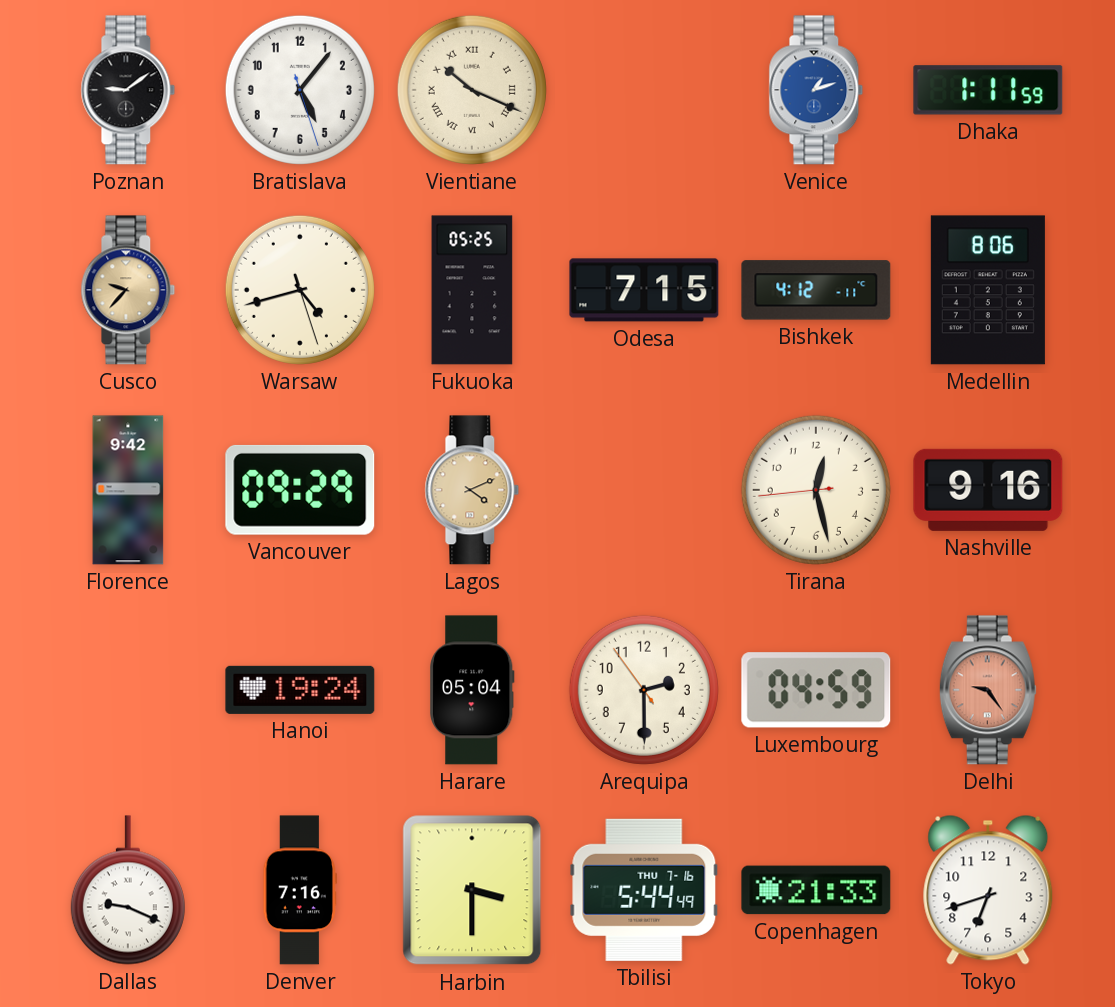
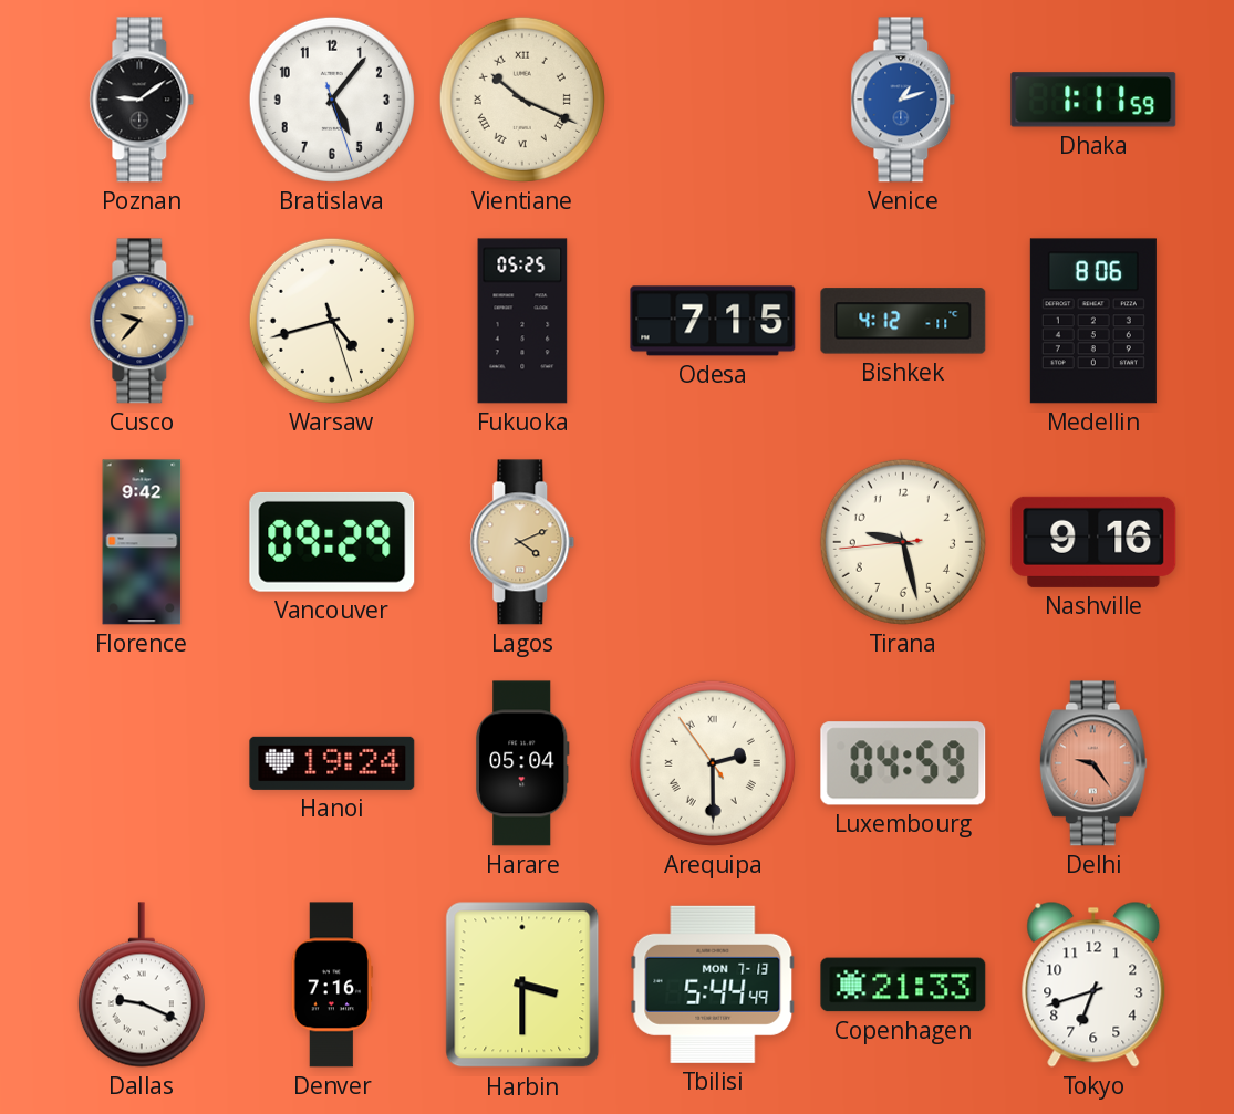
Tirana: 12:27 -> 9:27
Arequipa numerals: Arabic -> Roman
Tbilisi date: THU 7-16 -> MON 7-13
